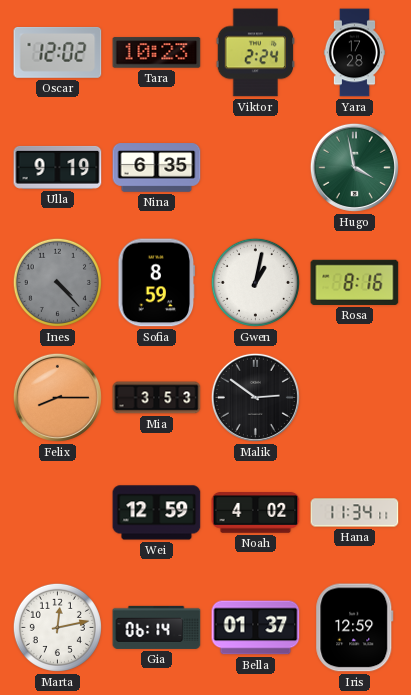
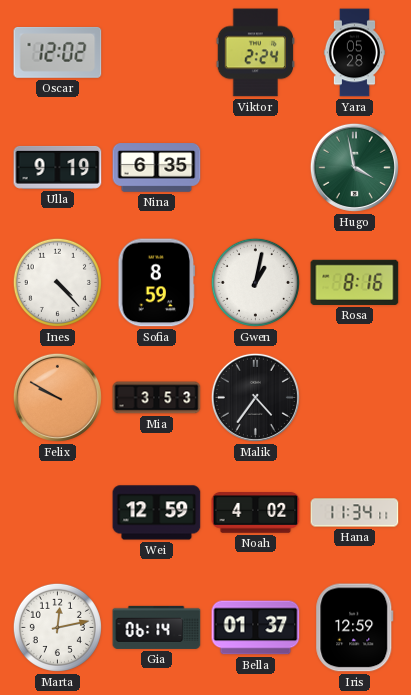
Tara: 10:23 -> none
Yara: 17:28 -> 05:28
Ines dial: grey -> white
Felix: 8:15 -> 9:50
Malik: 2:51 -> 4:36
